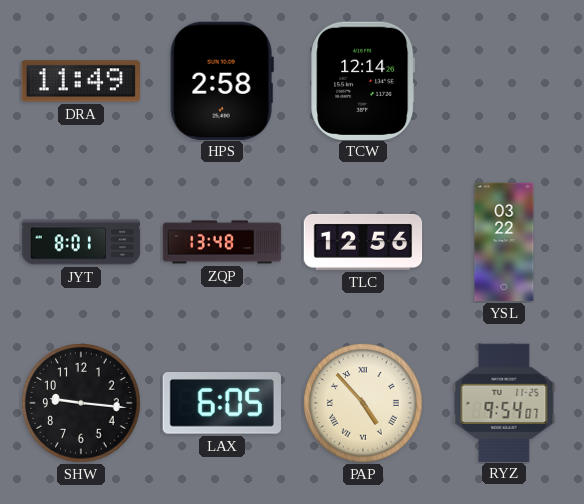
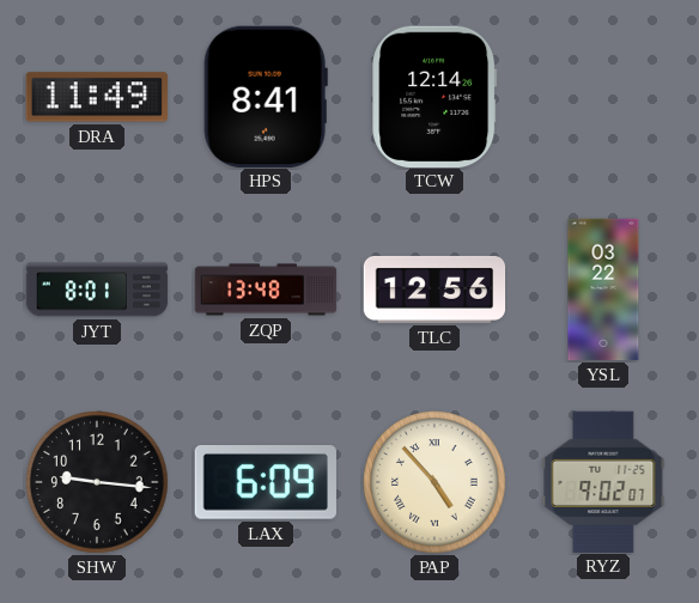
HPS: 2:58 -> 8:41
LAX: 6:05 -> 6:09
RYZ: 9:54 -> 9:02
